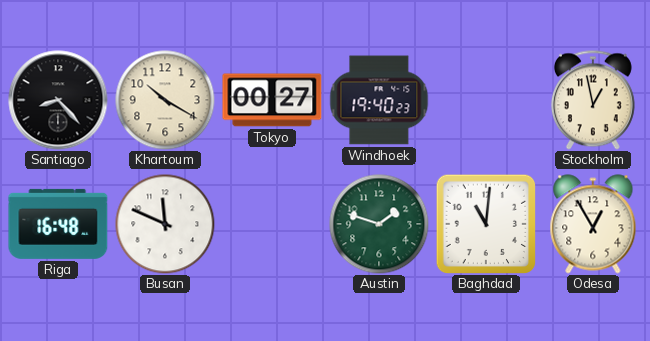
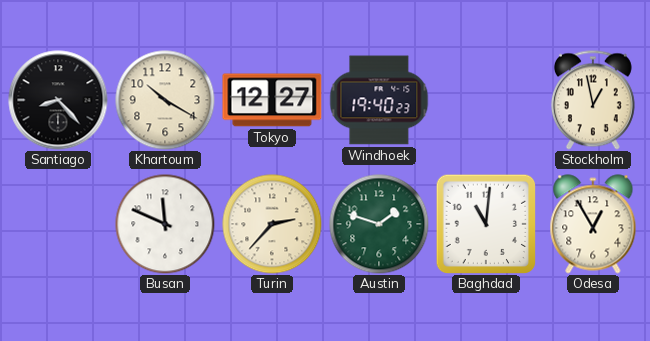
Tokyo: 00:27 -> 12:27
Riga: 16:48 -> none
Turin: none -> 2:37
